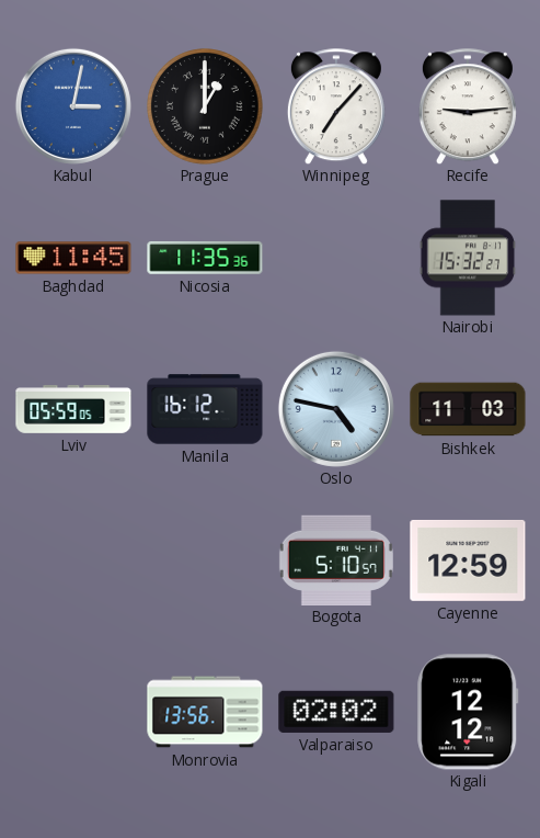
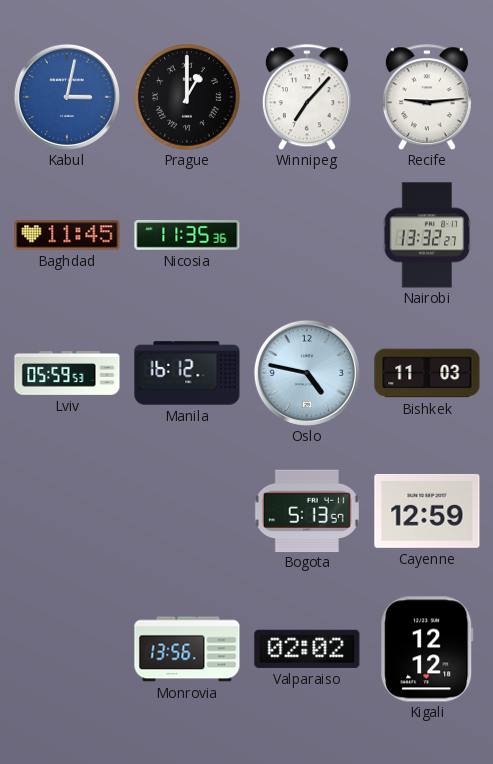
Nairobi: 15:32 -> 13:32
Lviv: 05:59:05 -> 05:59:53
Bogota: 5:10 -> 5:13
